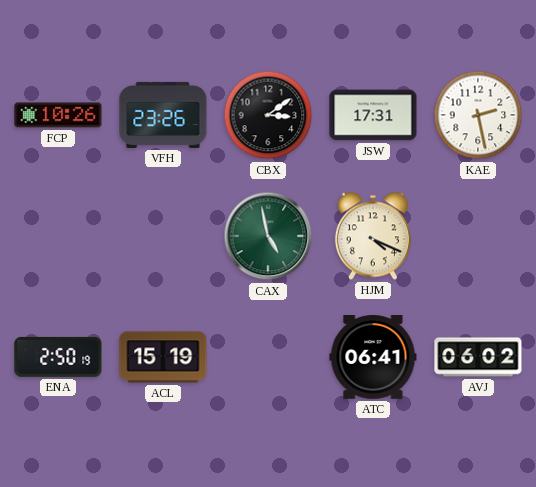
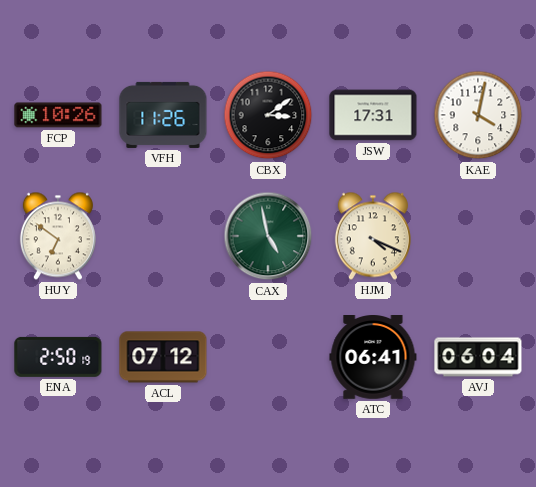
VFH: 23:26 -> 11:26
KAE: 2:28 -> 4:02
HUY: none -> 6:51
ACL: 15:19 -> 07:12
AVJ: 06:02 -> 06:04
